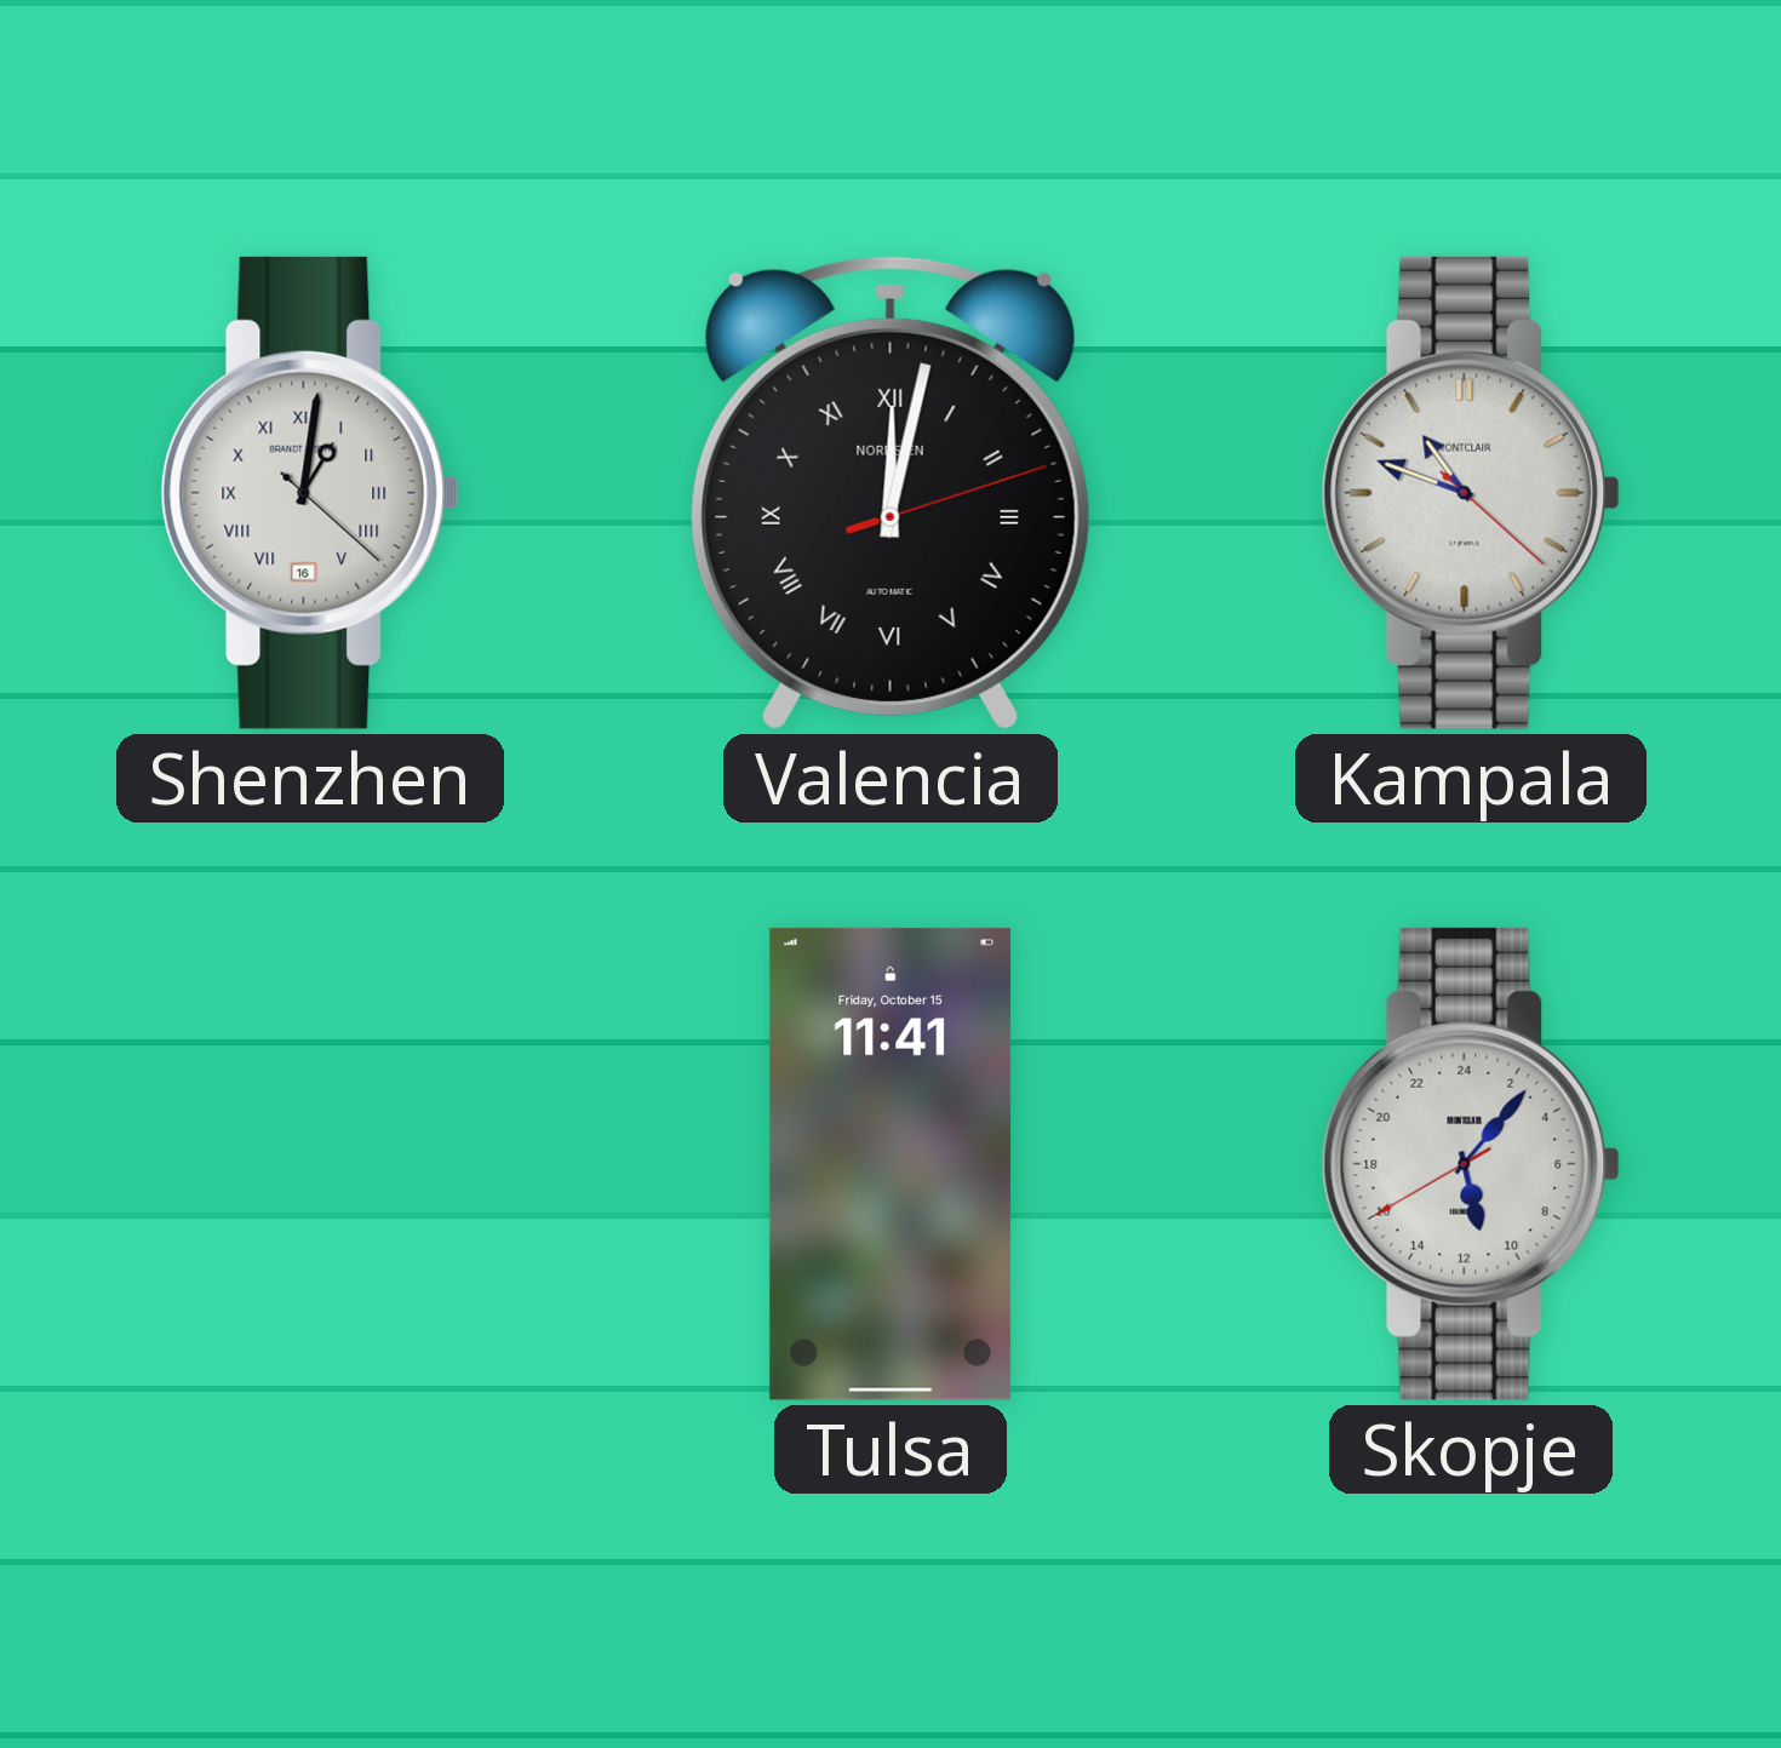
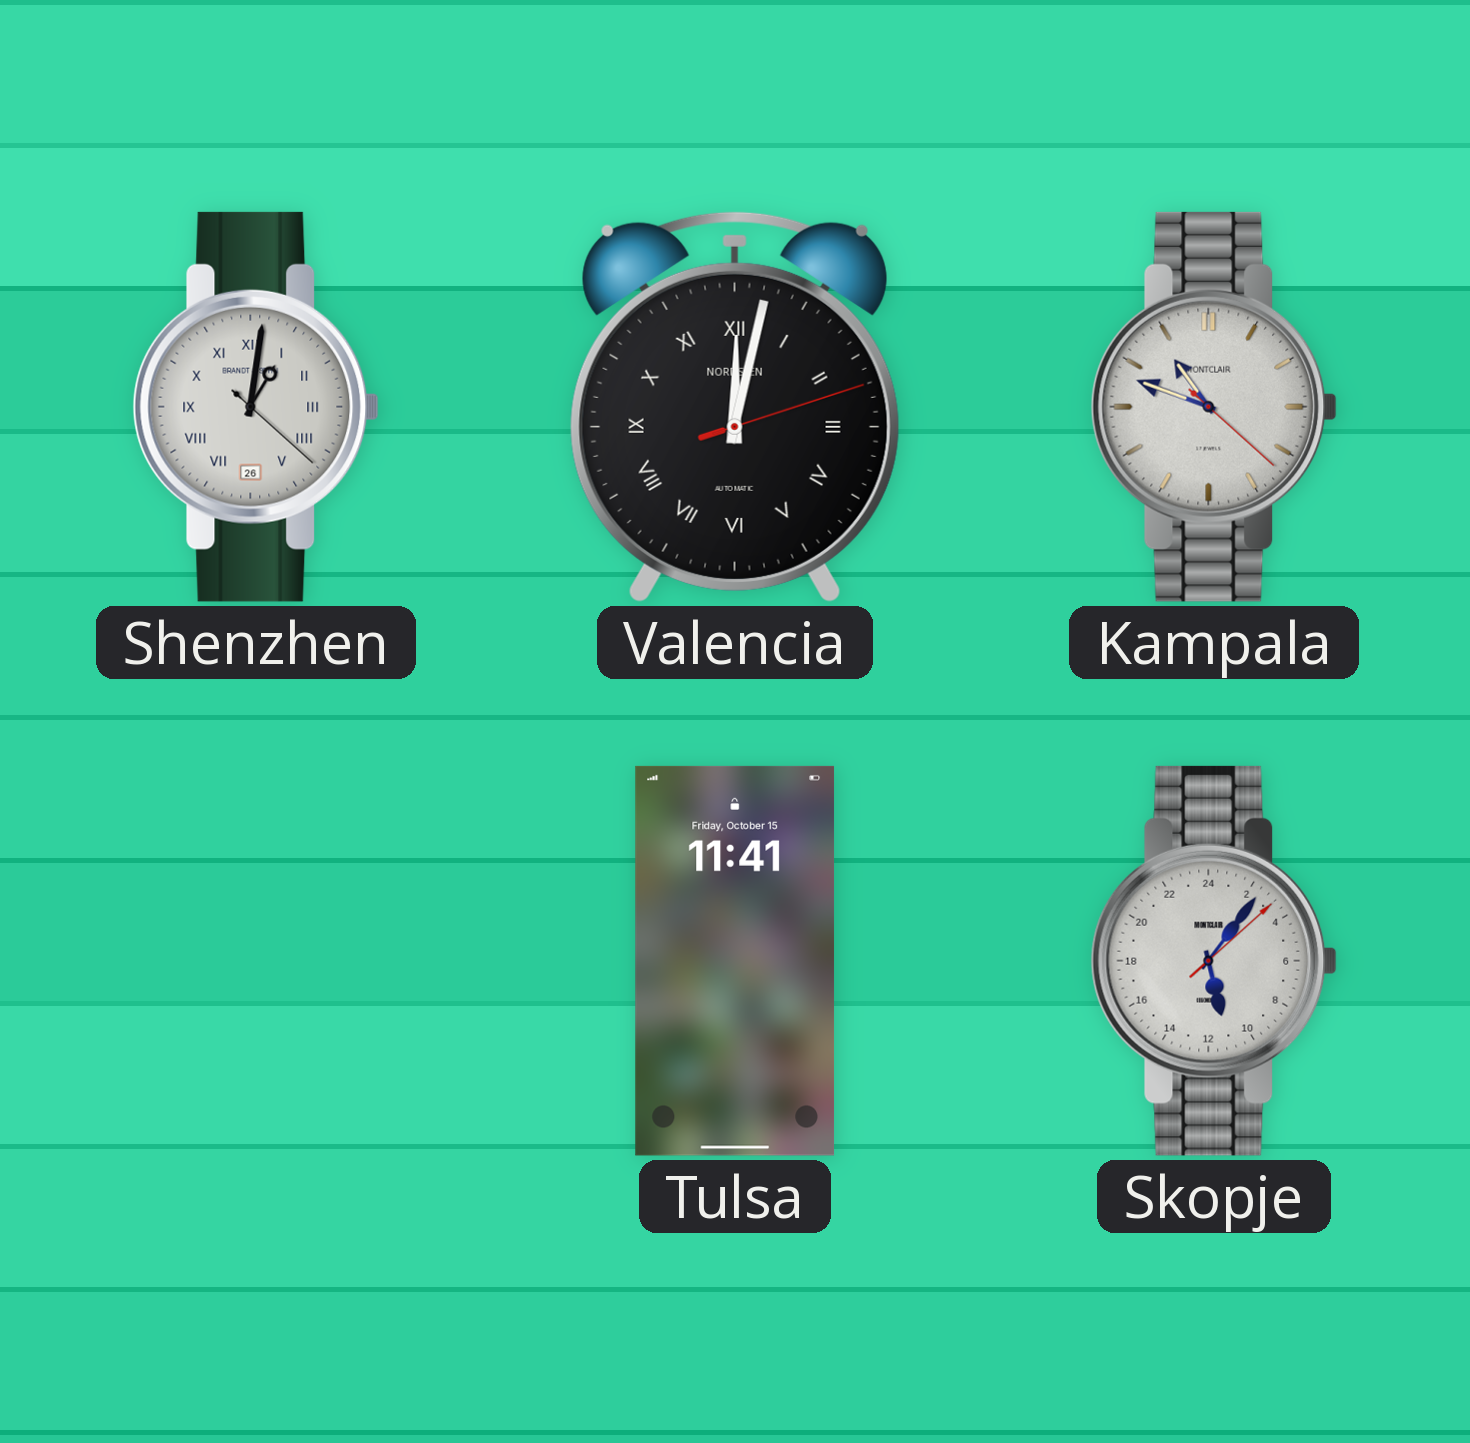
Shenzhen date: 16 -> 26
Skopje: 11:06:40 -> 11:06:08
